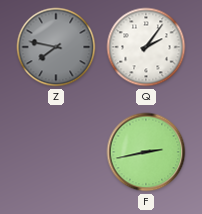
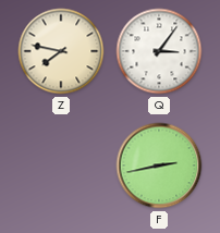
Z dial: grey -> cream
Q: 2:06 -> 3:06
